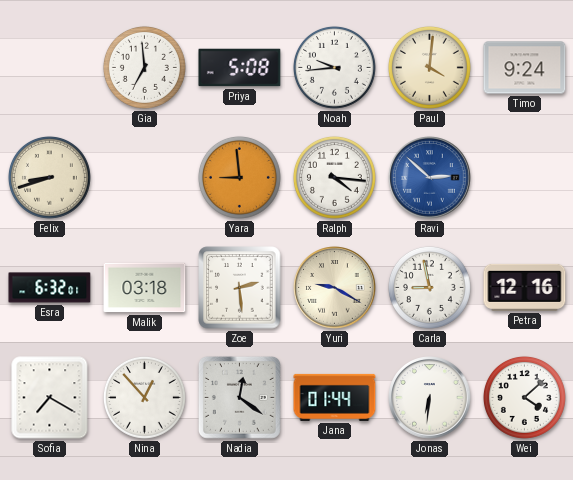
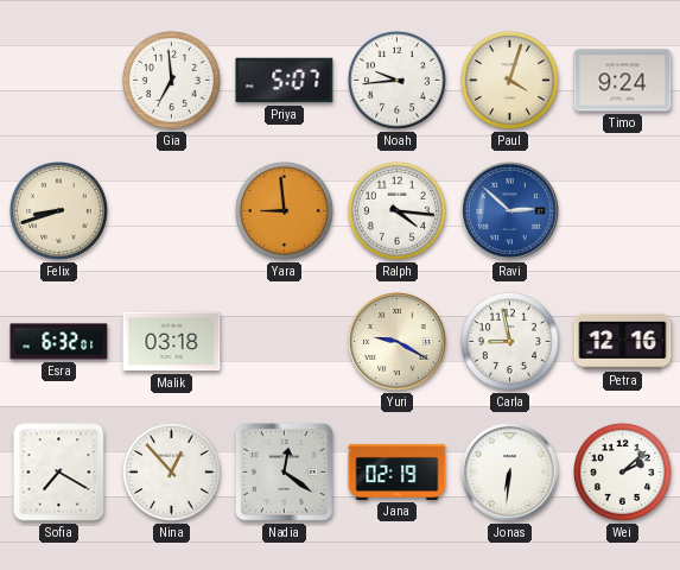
Priya: 5:08 -> 5:07
Paul: 4:01 -> 4:03
Zoe: 2:29 -> none
Jana: 01:44 -> 02:19
Wei: 4:08 -> 2:08
